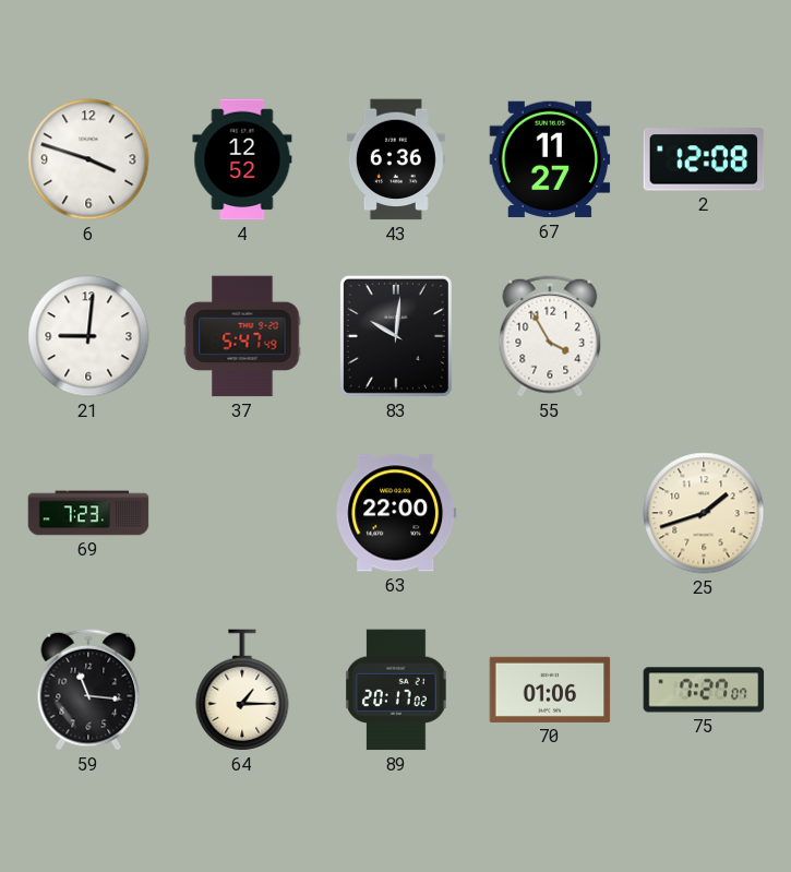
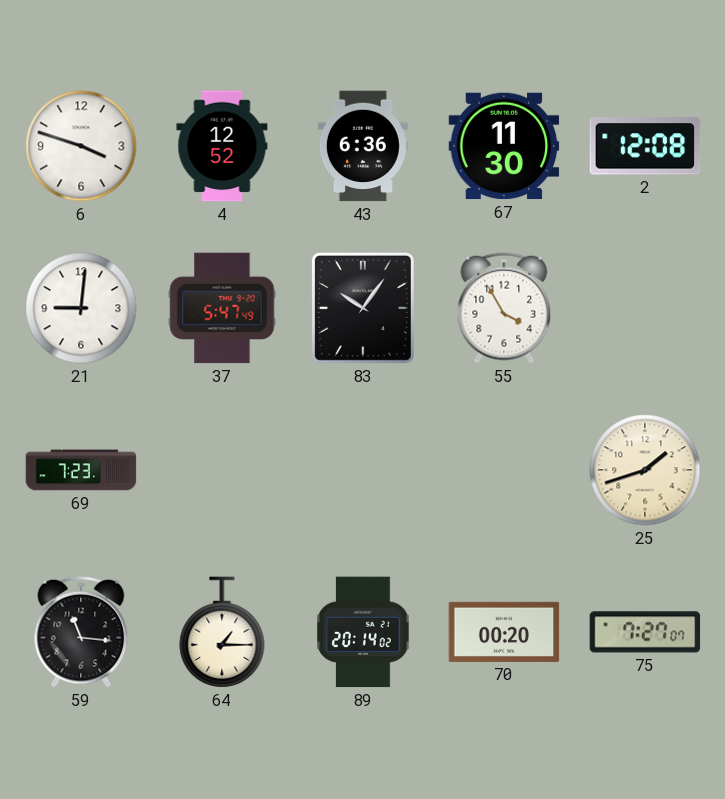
67: 11:27 -> 11:30
83: 10:01 -> 10:06
63: 22:00 -> none
89: 20:17 -> 20:14
70: 01:06 -> 00:20
